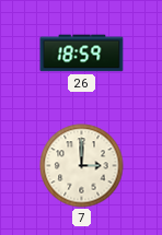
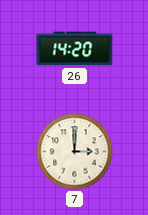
26: 18:59 -> 14:20
